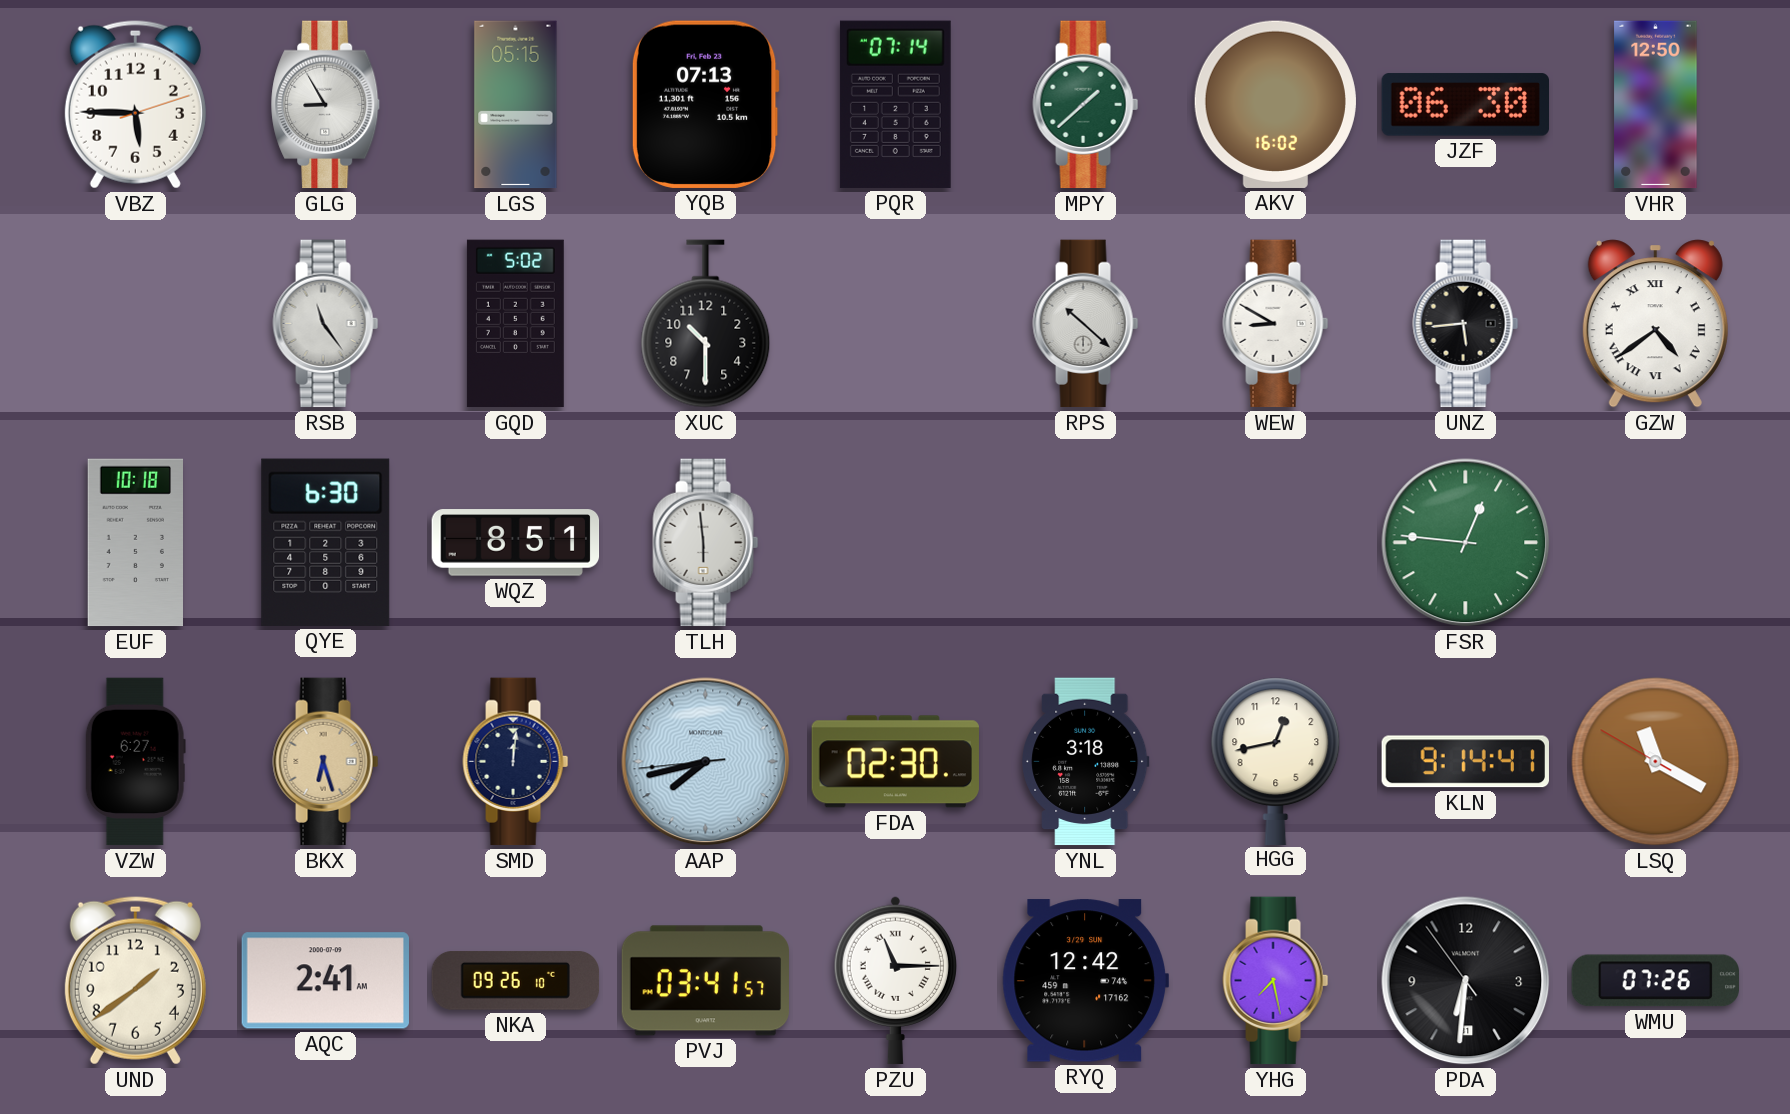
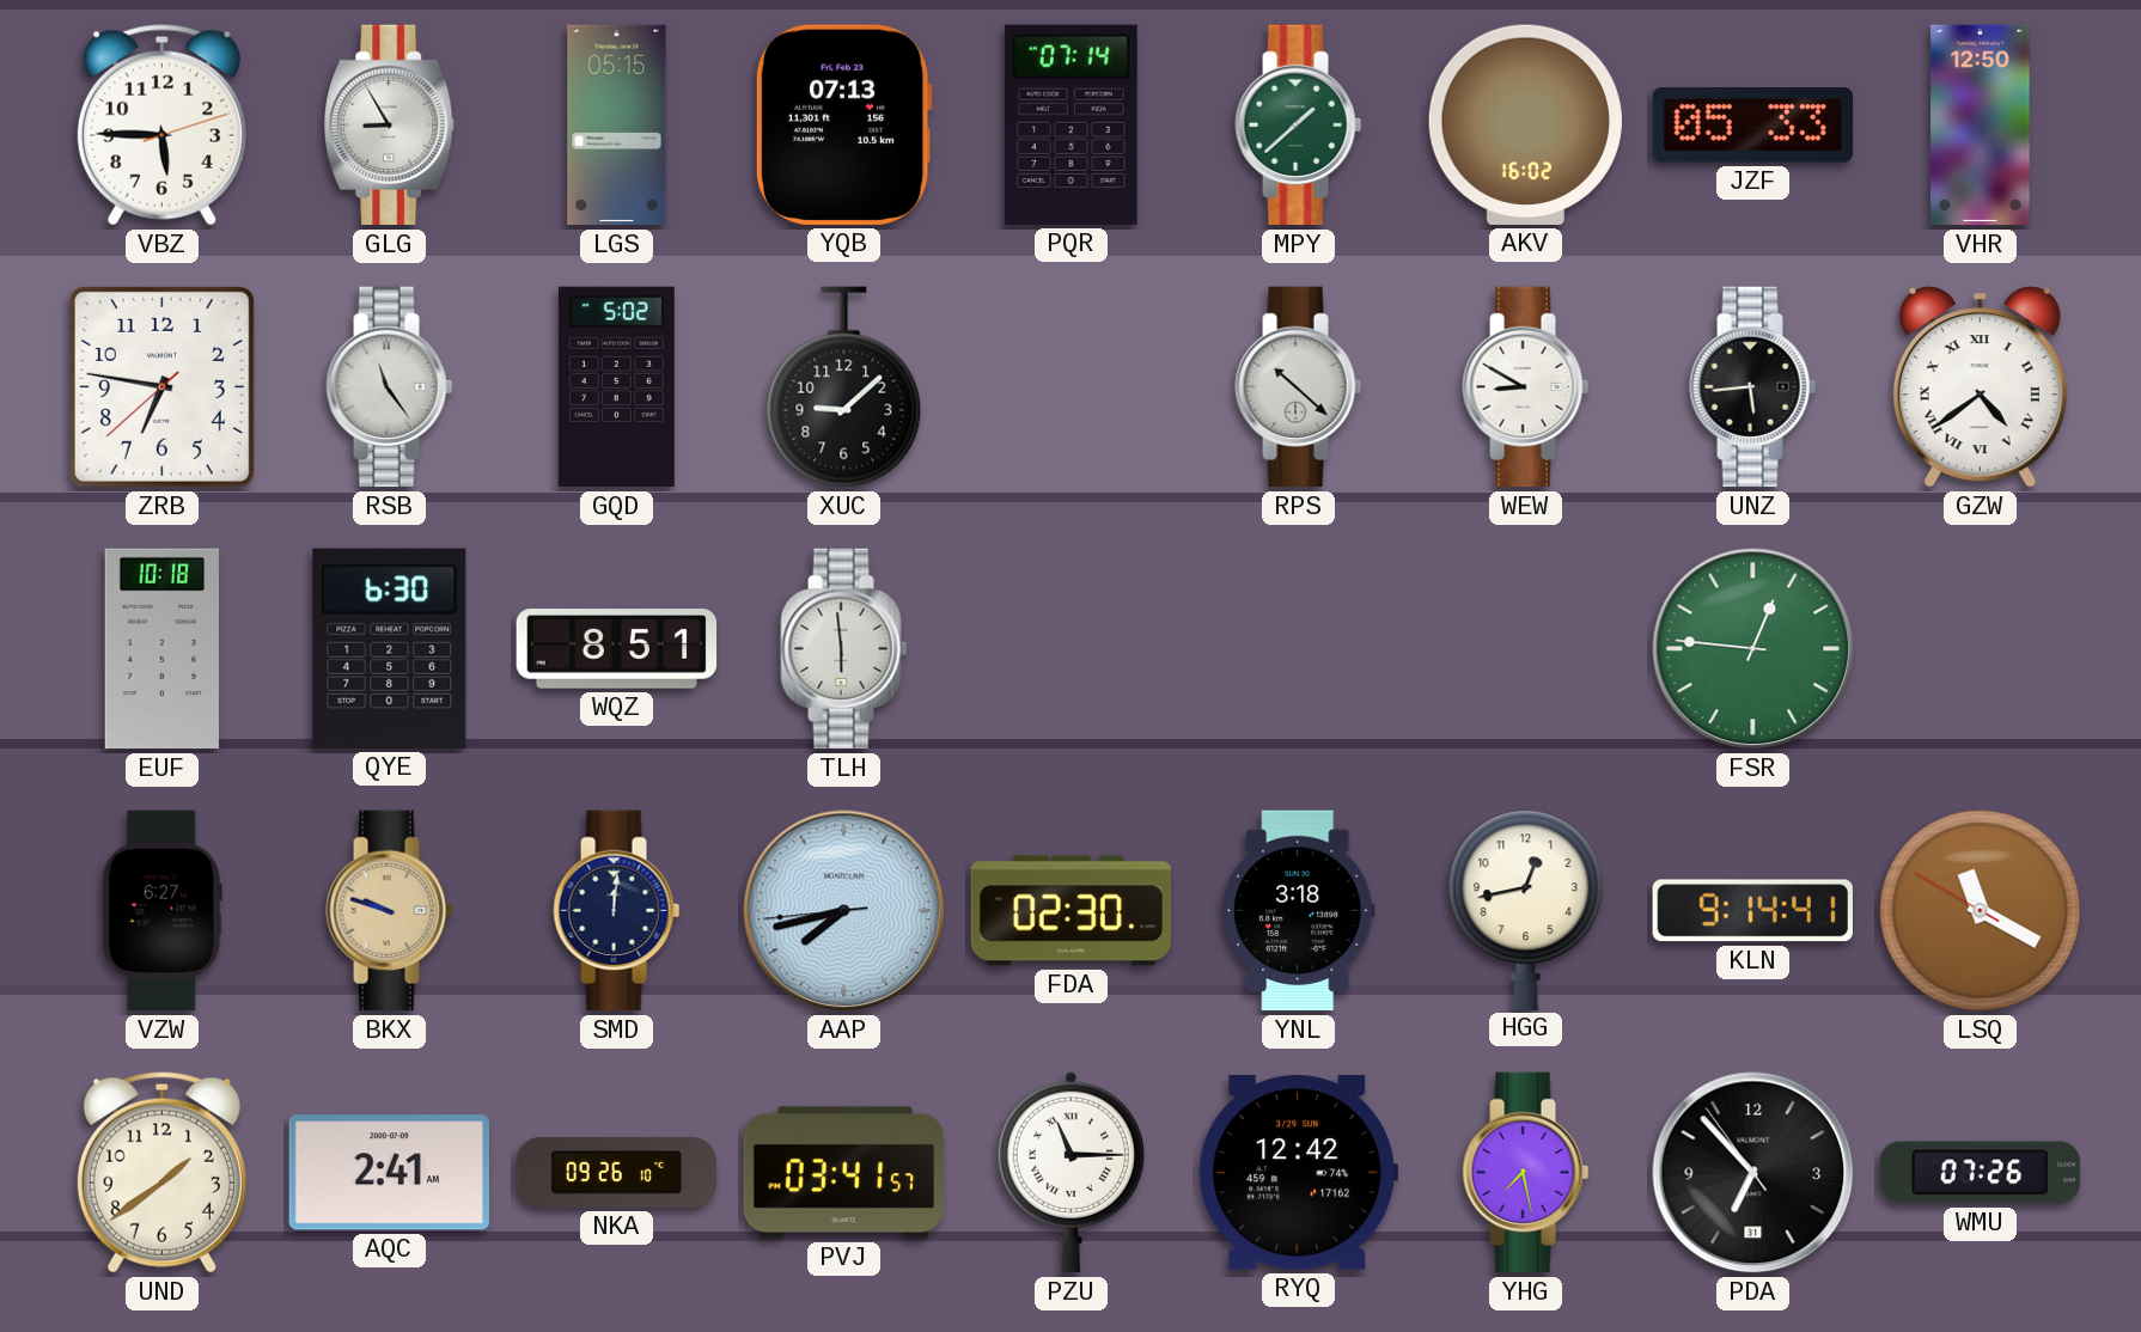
JZF: 06:30 -> 05:33
ZRB: none -> 6:46
XUC: 10:30 -> 9:08
BKX: 6:27 -> 9:48
PDA: 6:30 -> 6:52
